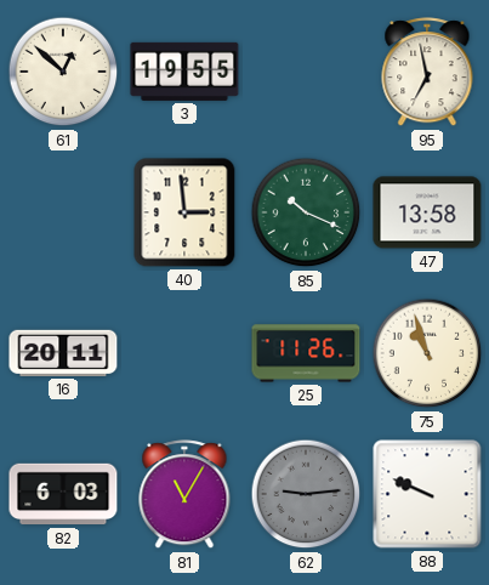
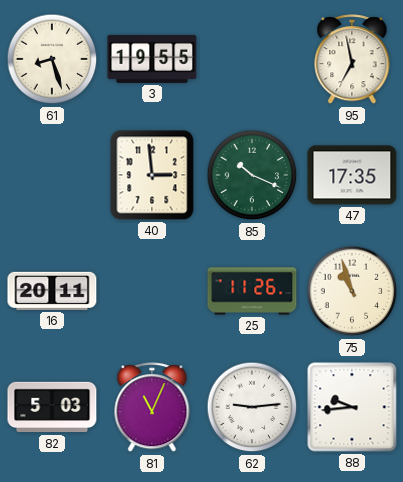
61: 12:52 -> 8:27
47: 13:58 -> 17:35
82: 6:03 -> 5:03
81: 11:05 -> 11:04
62 dial: grey -> white
88: 9:49 -> 9:44
